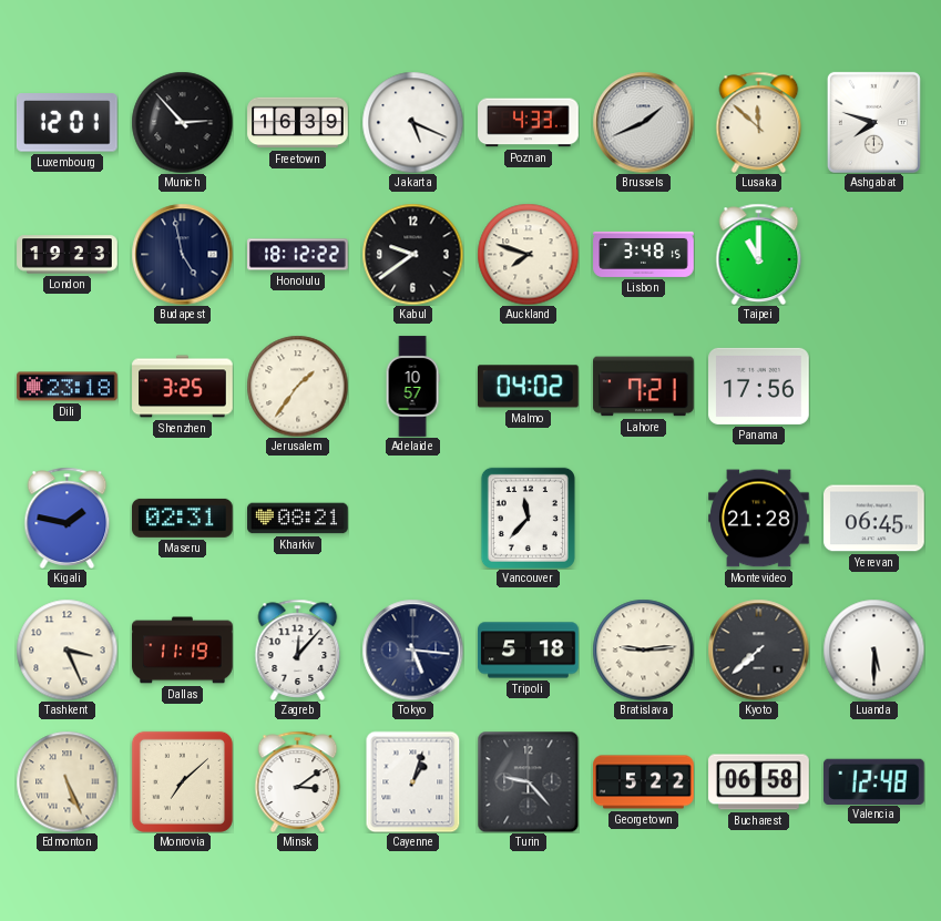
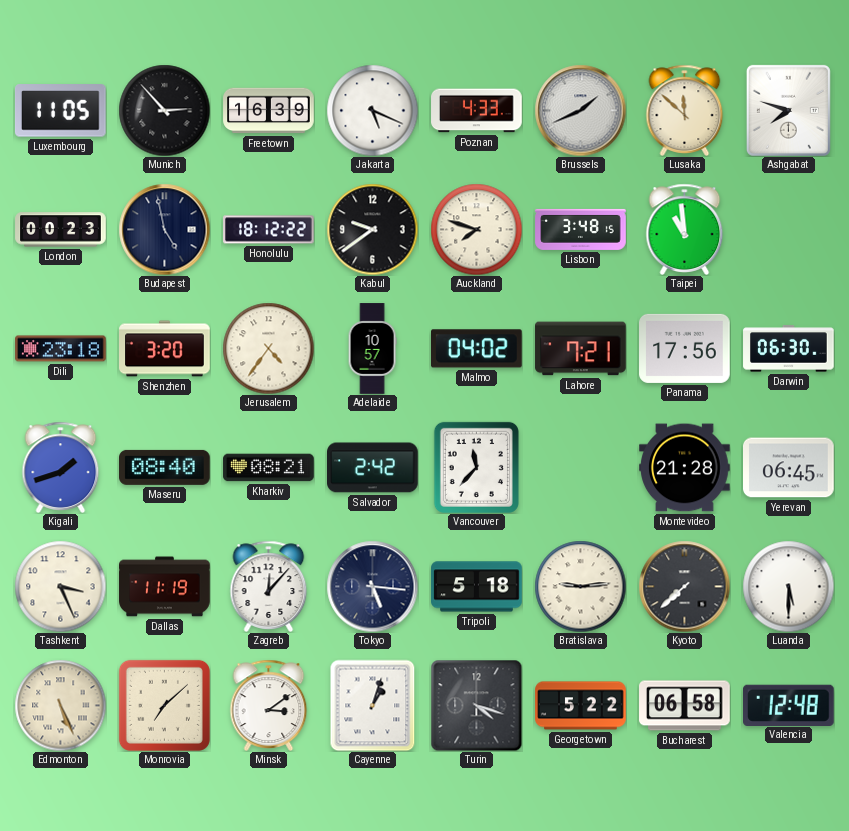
Luxembourg: 12:01 -> 11:05
London: 19:23 -> 00:23
Taipei: 11:00 -> 10:59
Shenzhen: 3:25 -> 3:20
Jerusalem: 1:36 -> 4:36
Darwin: none -> 06:30
Kigali: 1:47 -> 1:42
Maseru: 02:31 -> 08:40
Salvador: none -> 2:42
Turin: 9:23 -> 4:18
